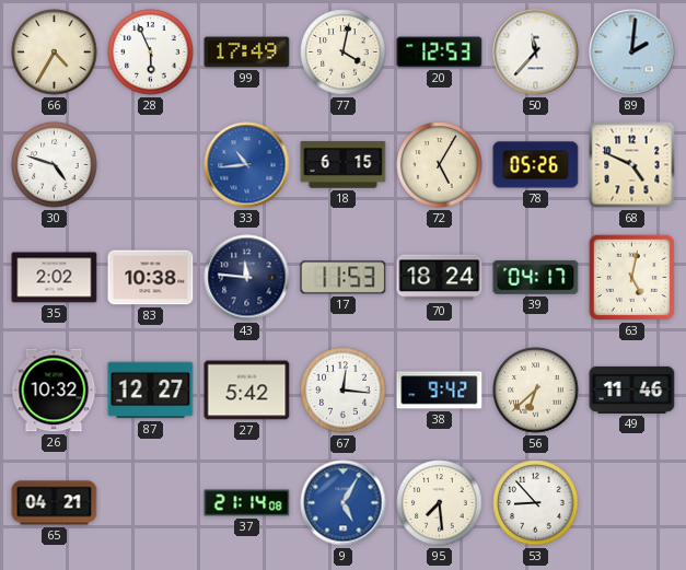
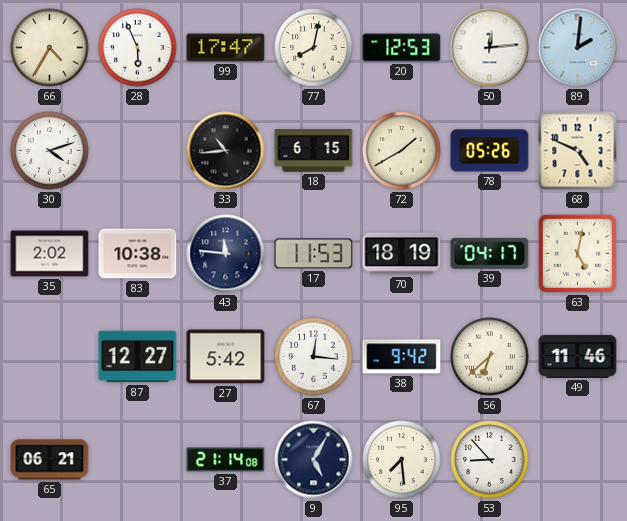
99: 17:49 -> 17:47
77: 4:02 -> 8:02
50: 11:37 -> 12:14
30: 4:48 -> 4:12
33 dial: blue -> black
72: 5:05 -> 1:40
70: 18:24 -> 18:19
26: 10:32 -> none
65: 04:21 -> 06:21
9 dial: blue -> navy
